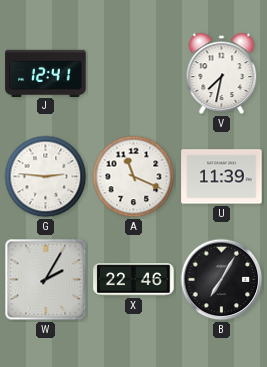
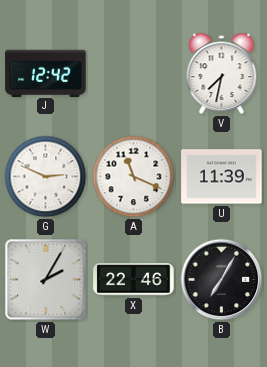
J: 12:41 -> 12:42
G: 2:46 -> 2:49
